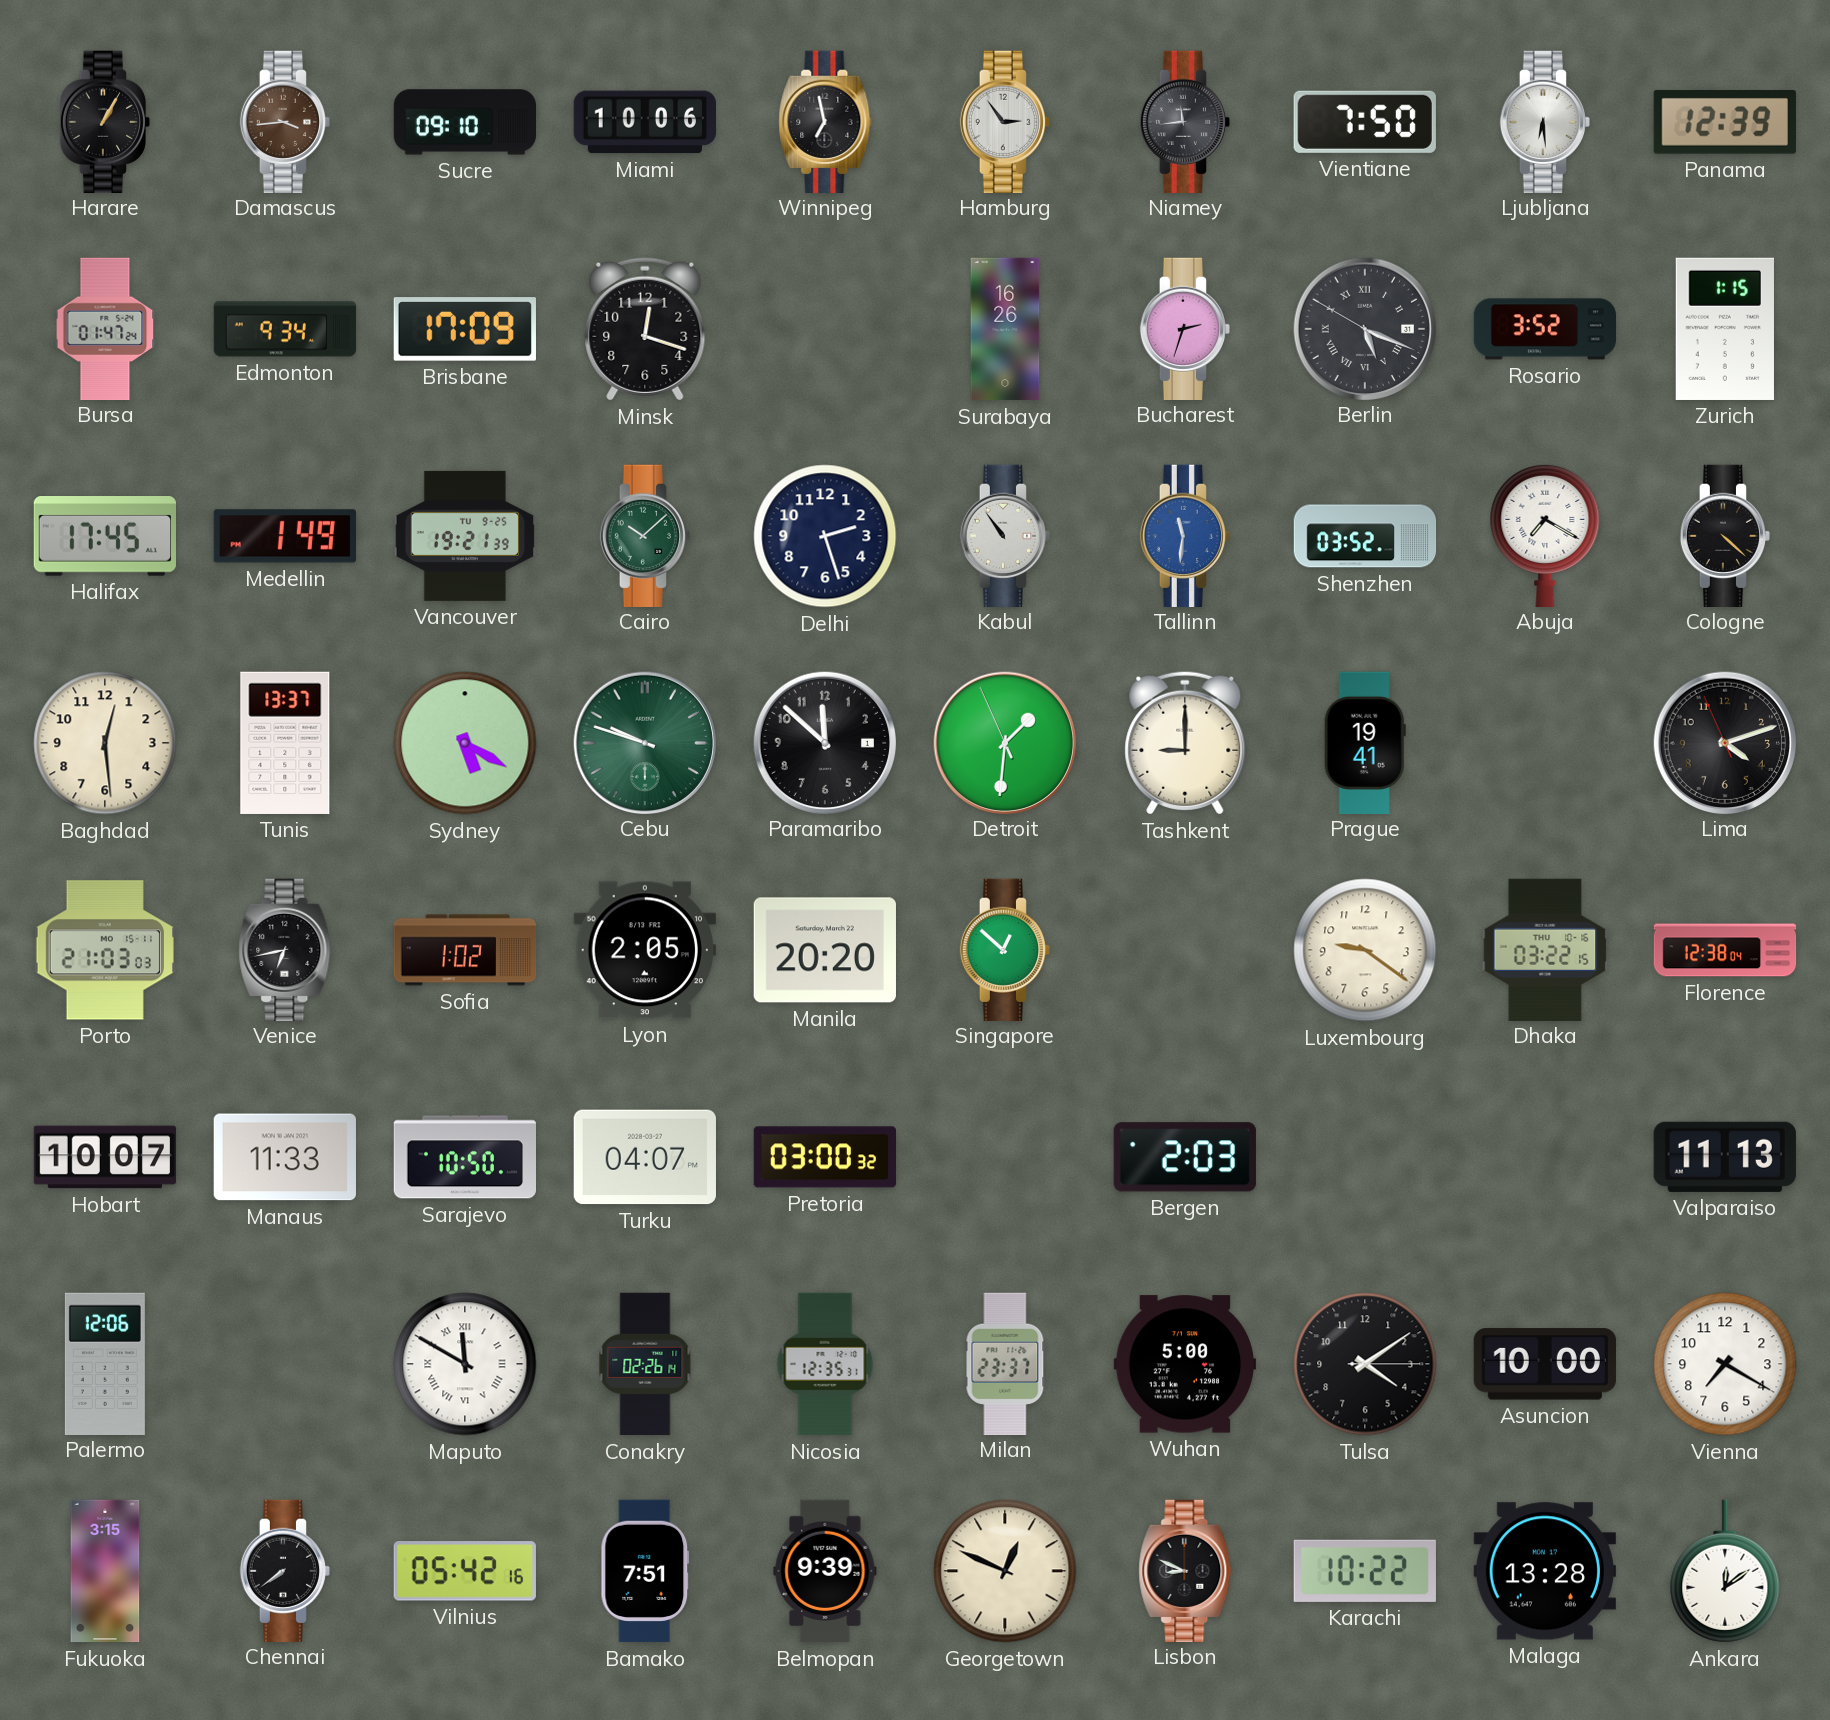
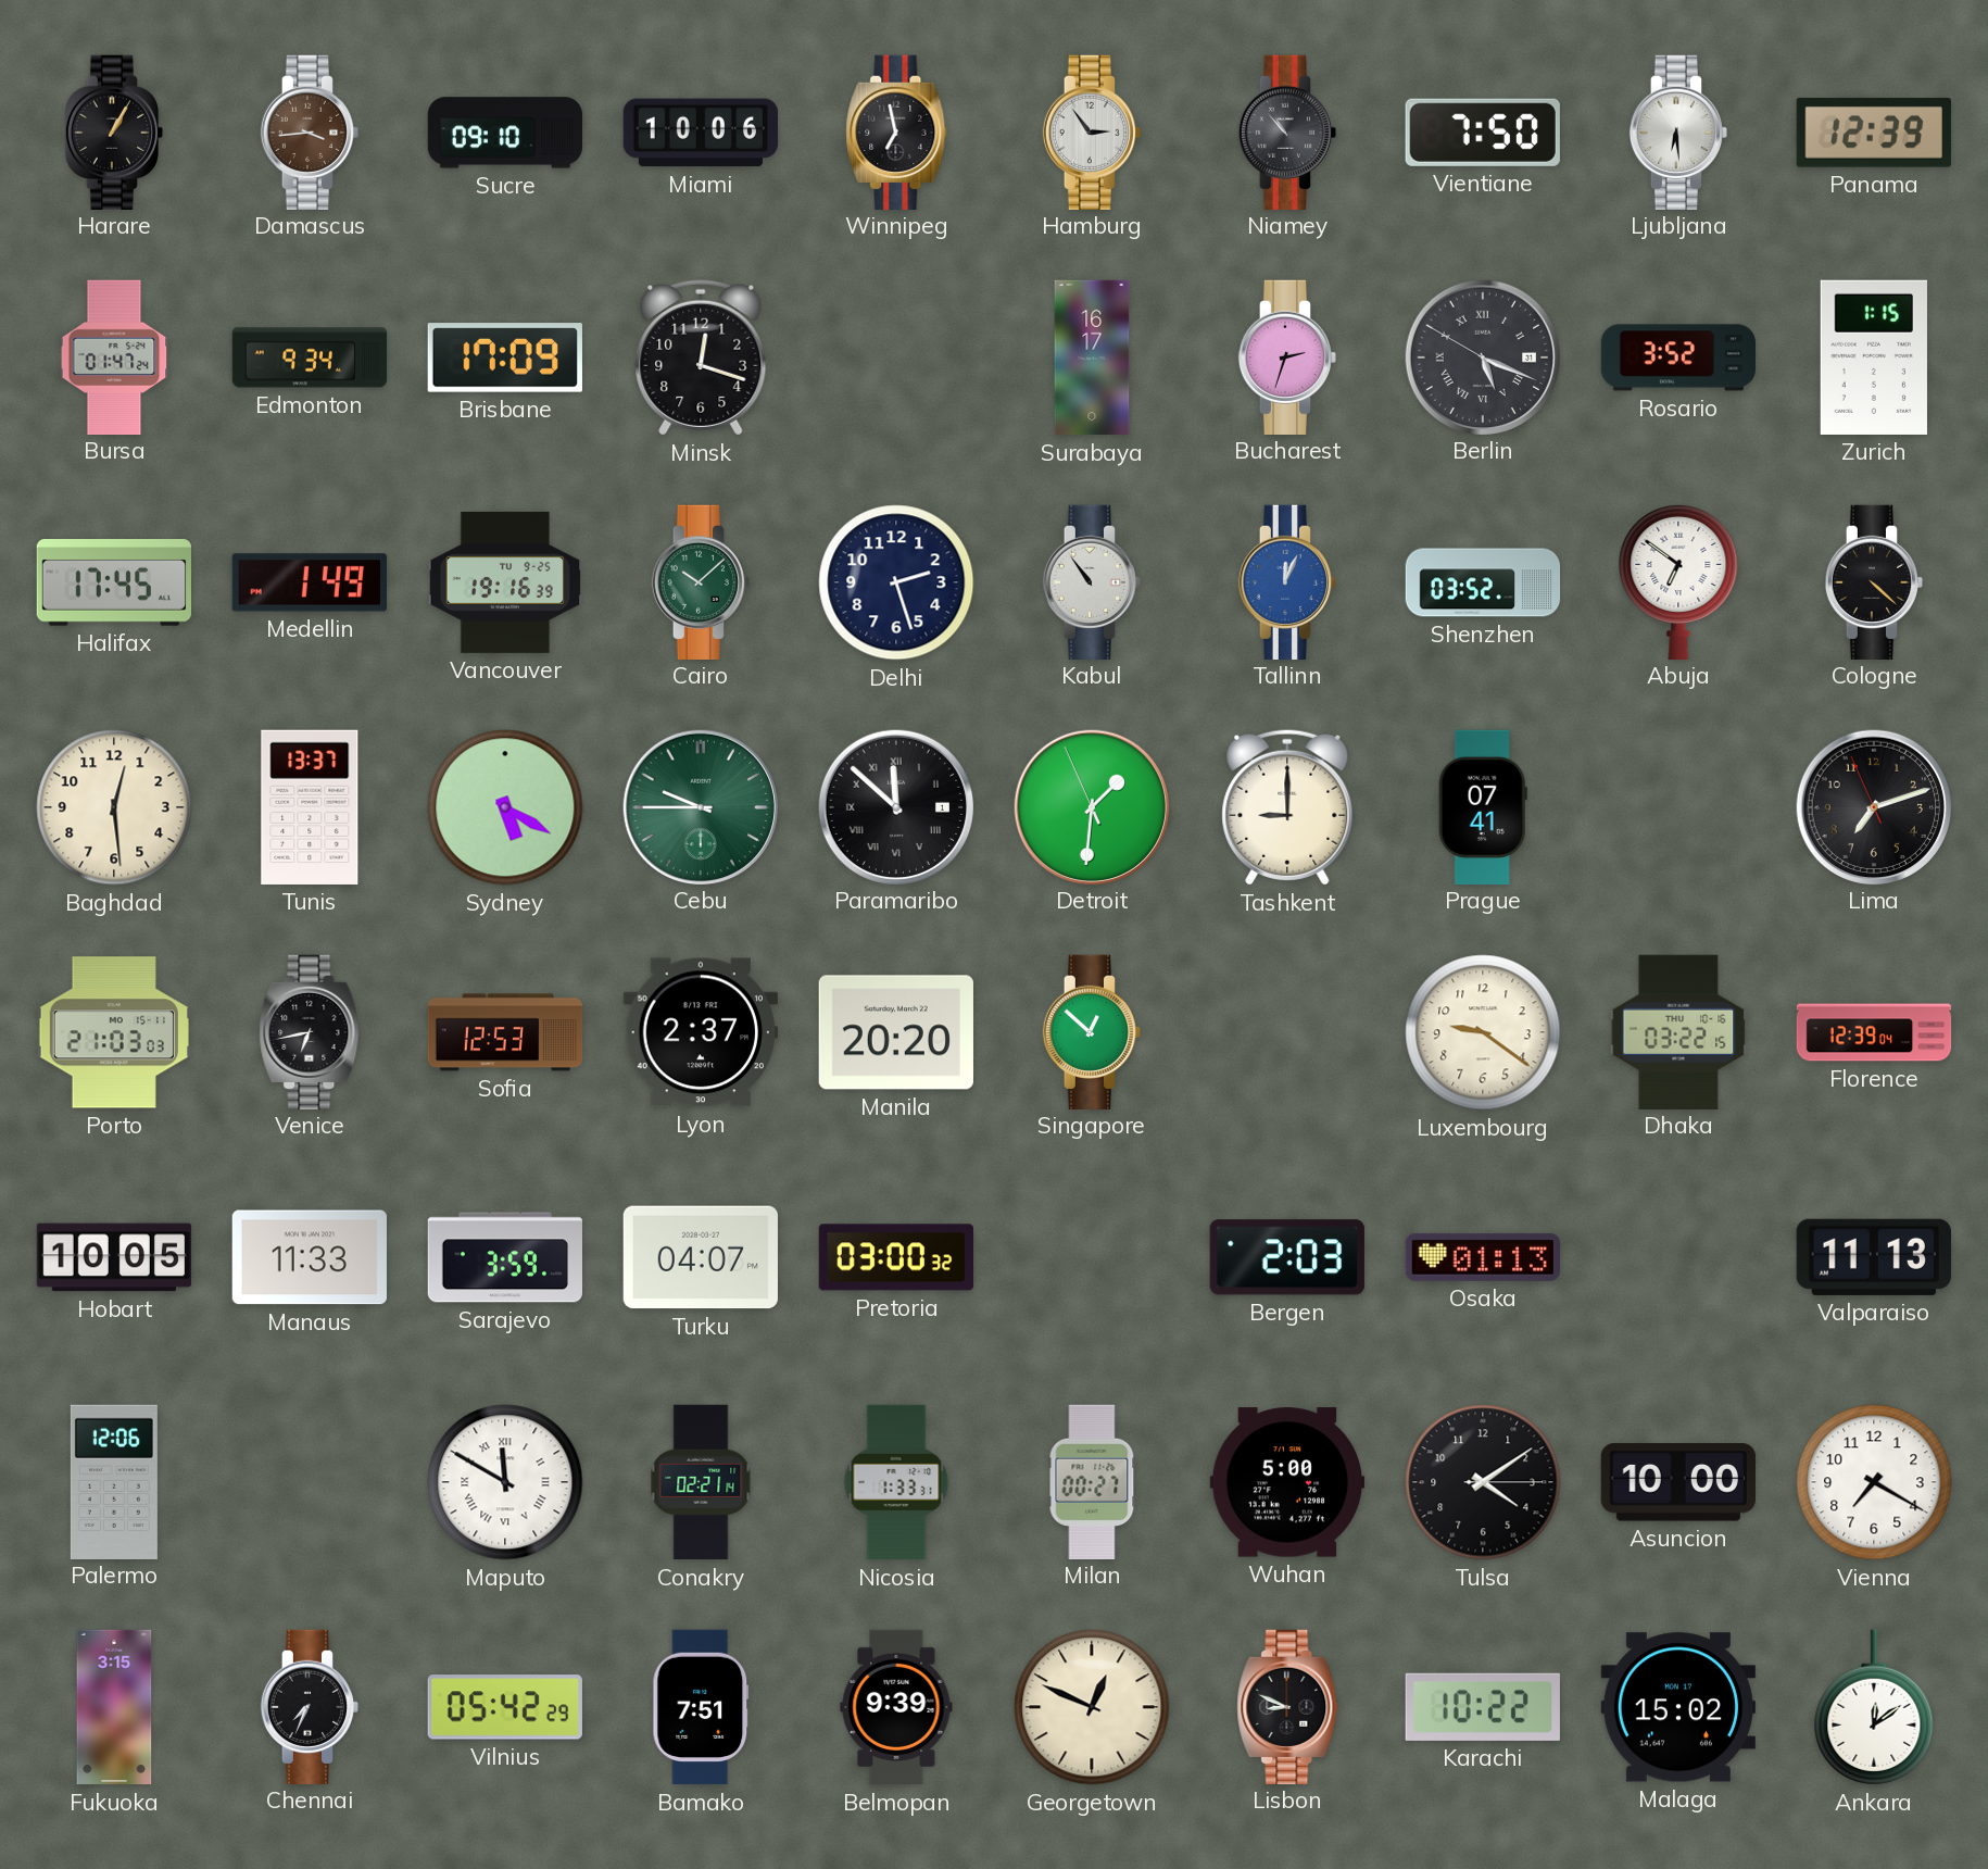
Niamey: 11:44 -> 10:53
Surabaya: 16:26 -> 16:17
Vancouver: 19:21 -> 19:16
Tallinn: 11:31 -> 12:04
Abuja: 7:20 -> 6:51
Cebu: 9:48 -> 9:45
Paramaribo numerals: Arabic -> Roman
Prague: 19:41 -> 07:41
Lima: 4:11 -> 7:11
Sofia: 1:02 -> 12:53
Lyon: 2:05 -> 2:37
Florence: 12:38 -> 12:39
Hobart: 10:07 -> 10:05
Sarajevo: 10:50 -> 3:59
Osaka: none -> 01:13
Conakry: 02:26 -> 02:21
Nicosia: 12:35 -> 1:33
Milan: 23:37 -> 00:27
Chennai: 7:39 -> 7:34
Vilnius: 05:42:16 -> 05:42:29
Malaga: 13:28 -> 15:02
